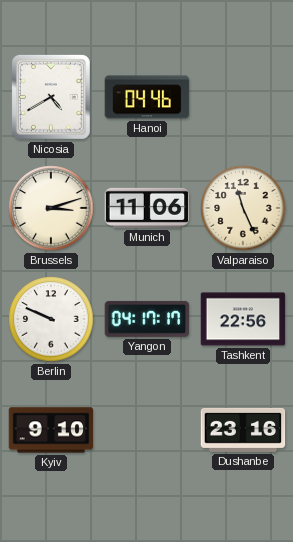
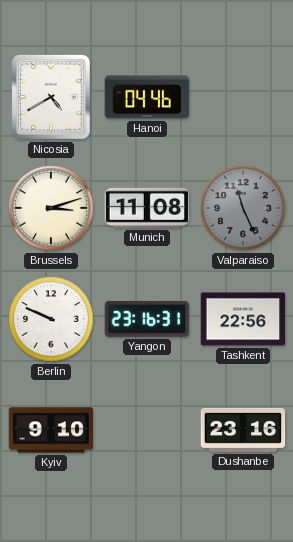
Munich: 11:06 -> 11:08
Valparaiso dial: cream -> grey
Yangon: 04:17 -> 23:16
